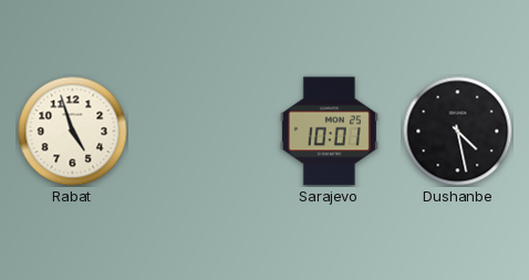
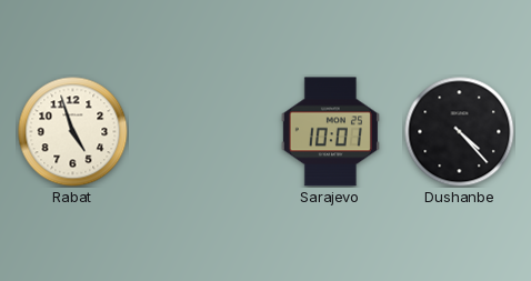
Dushanbe: 4:28 -> 4:23
